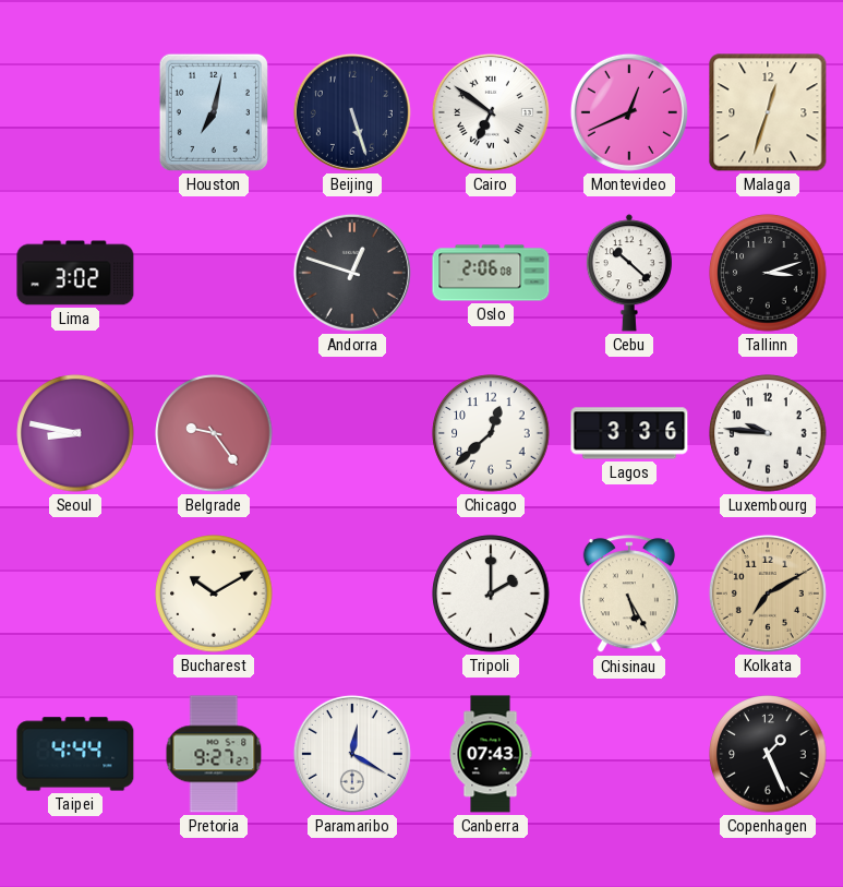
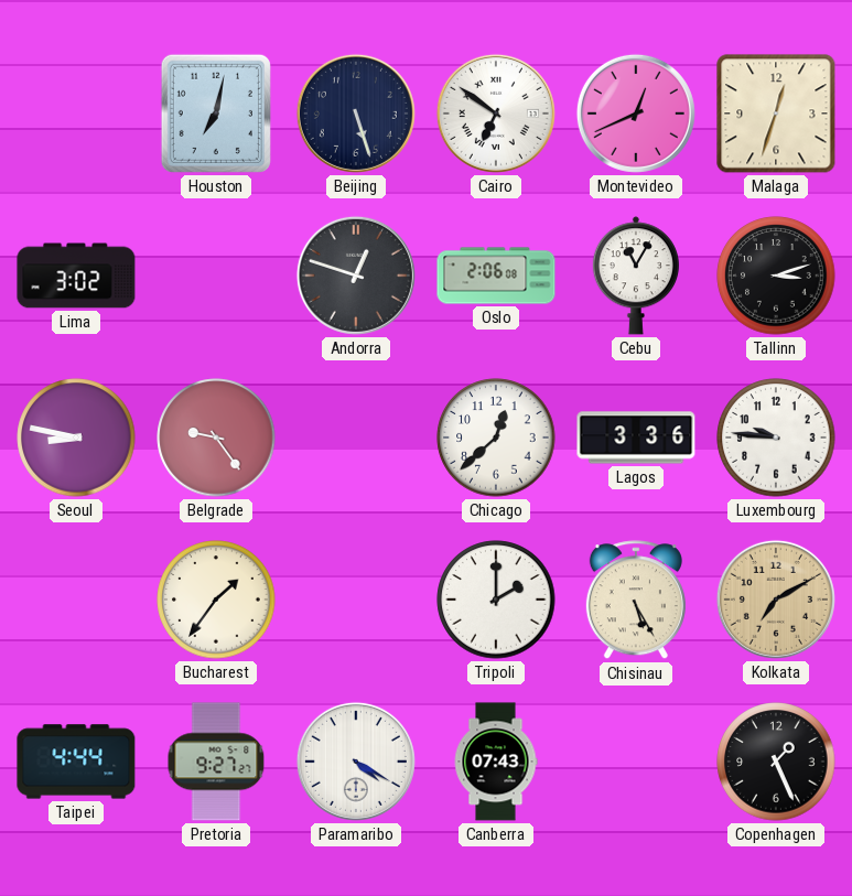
Cebu: 10:22 -> 11:05
Bucharest: 10:10 -> 1:36
Paramaribo: 12:20 -> 4:20
